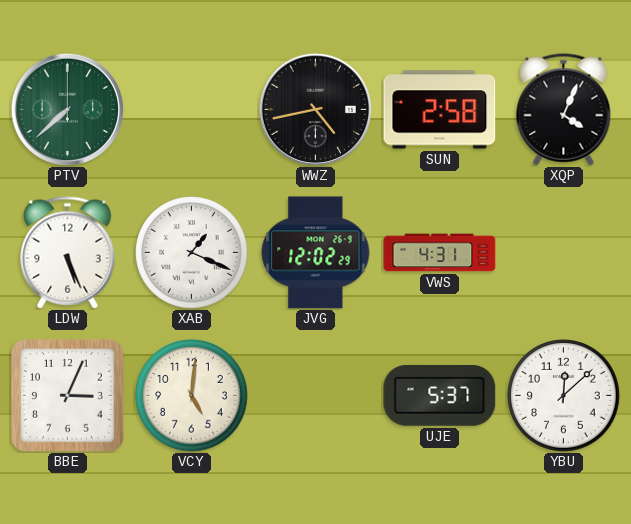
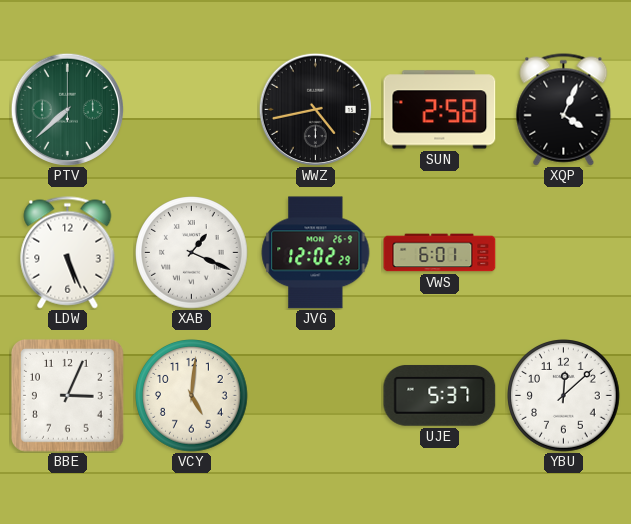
VWS: 4:31 -> 6:01
